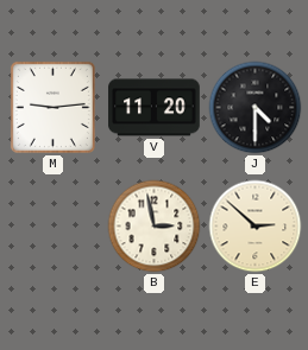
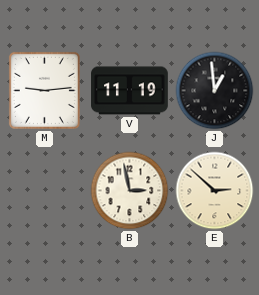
V: 11:20 -> 11:19
J: 4:30 -> 12:59
